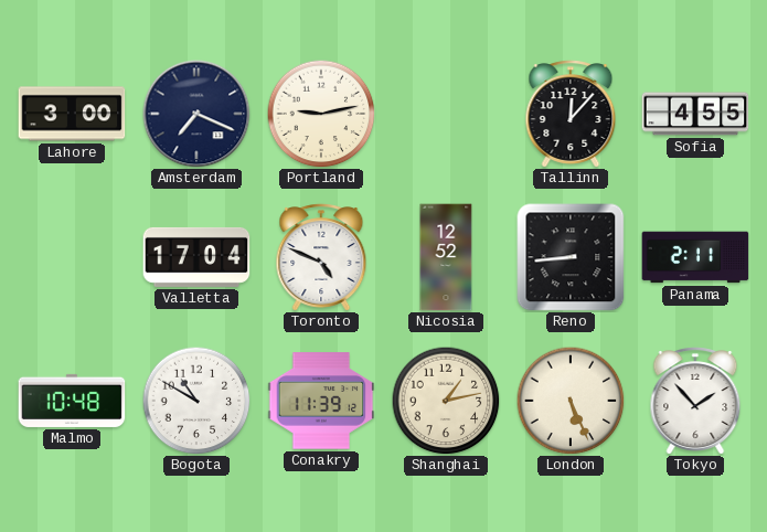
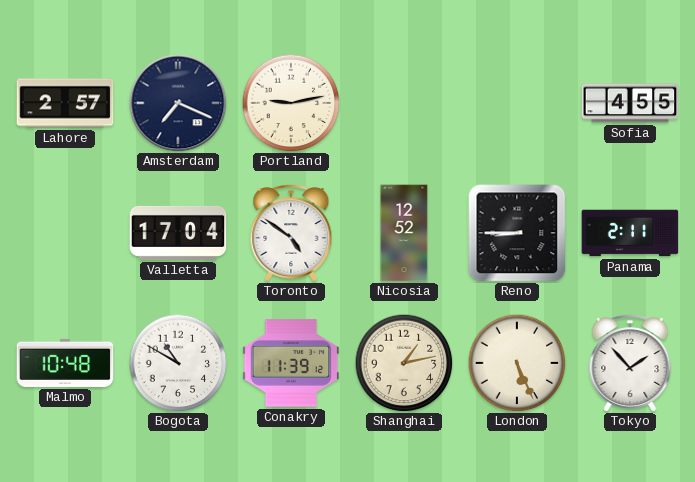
Lahore: 3:00 -> 2:57
Tallinn: 12:07 -> none
Toronto: 4:49 -> 4:51
Reno: 8:44 -> 8:45
